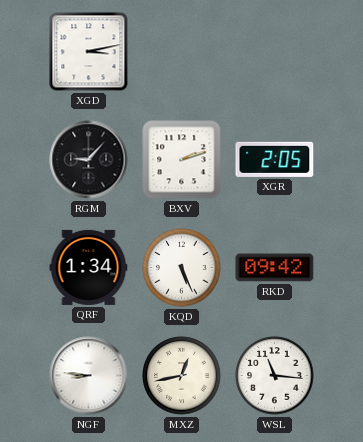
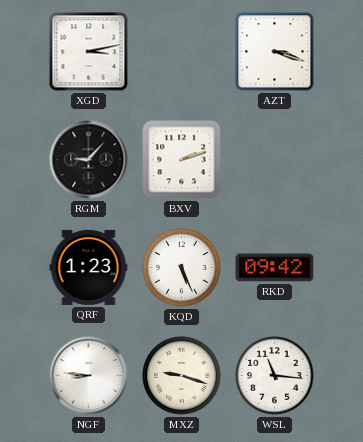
AZT: none -> 3:18
XGR: 2:05 -> none
QRF: 1:34 -> 1:23
MXZ: 12:43 -> 9:18
